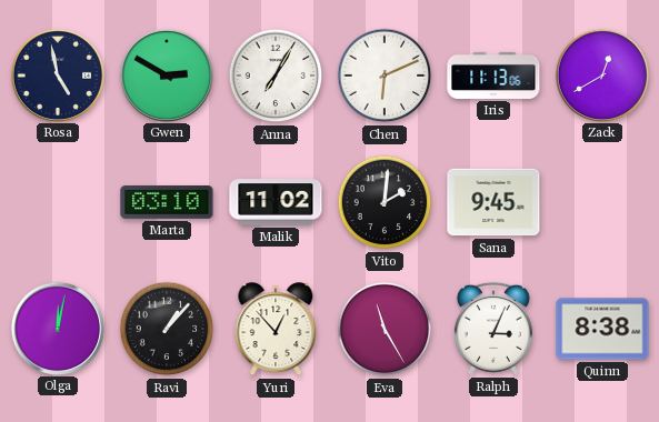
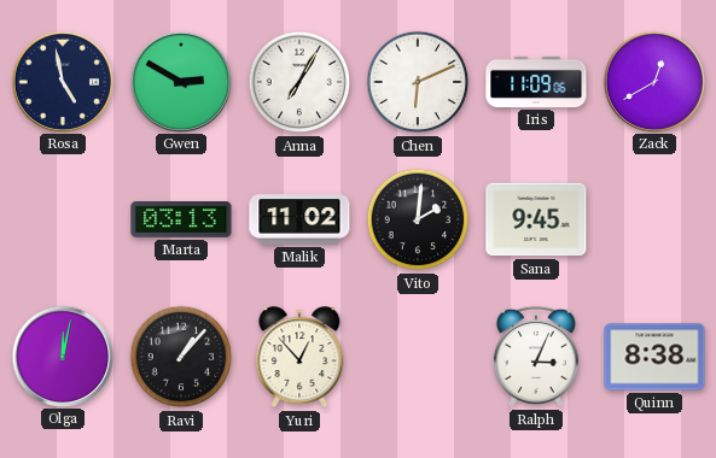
Iris: 11:13 -> 11:09
Marta: 03:10 -> 03:13
Eva: 11:25 -> none
